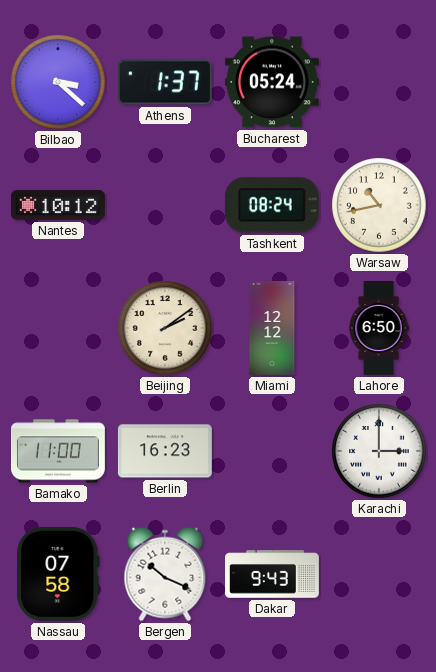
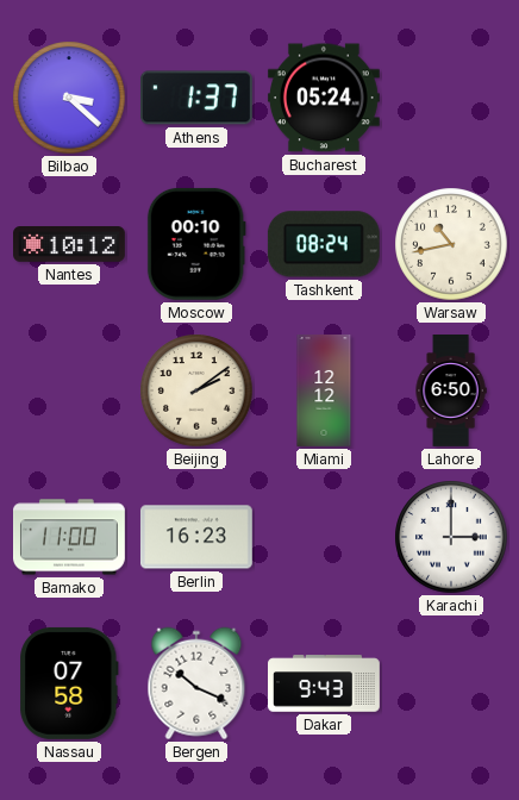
Moscow: none -> 00:10
